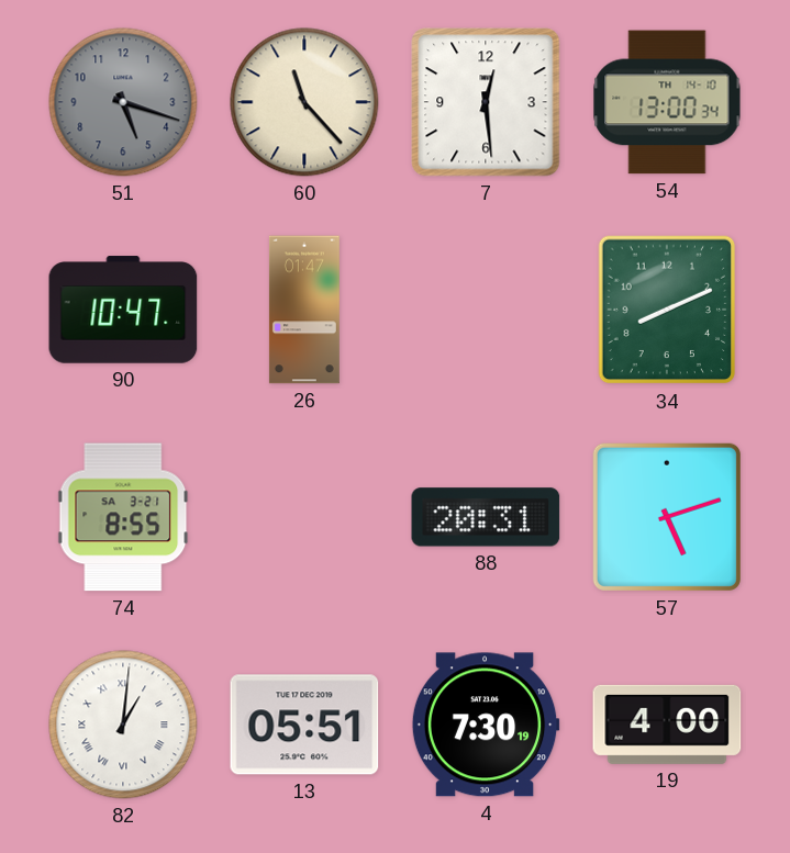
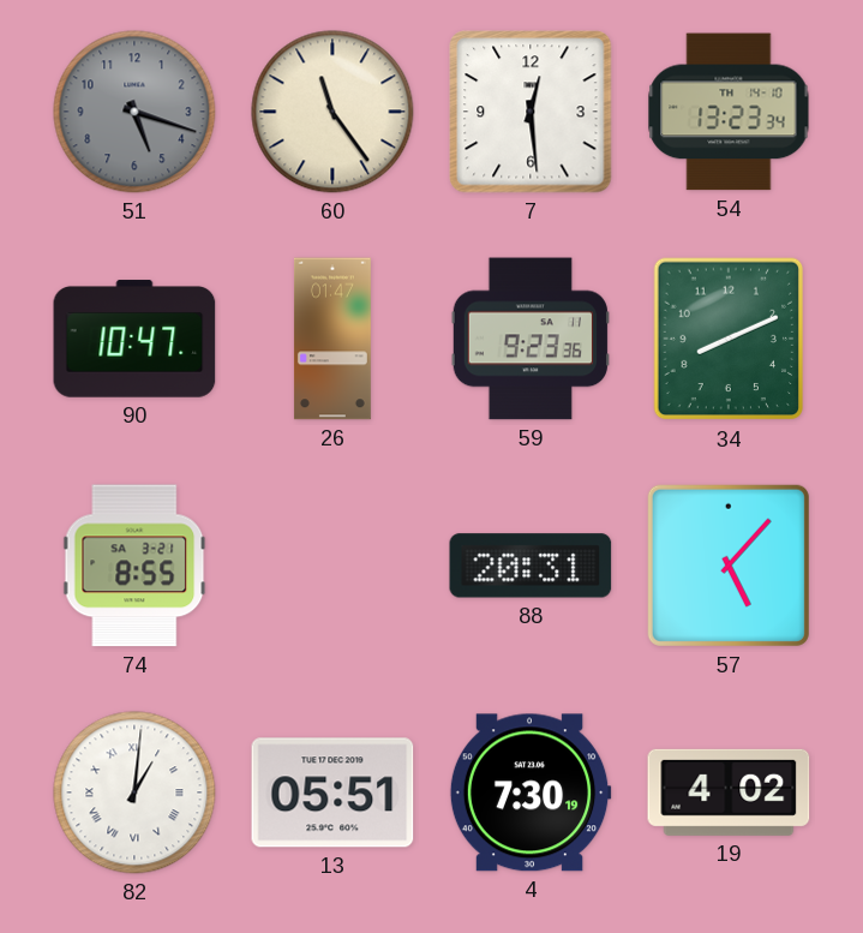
60: 11:23 -> 11:24
54: 13:00 -> 13:23
59: none -> 9:23
57: 5:12 -> 5:07
19: 4:00 -> 4:02
